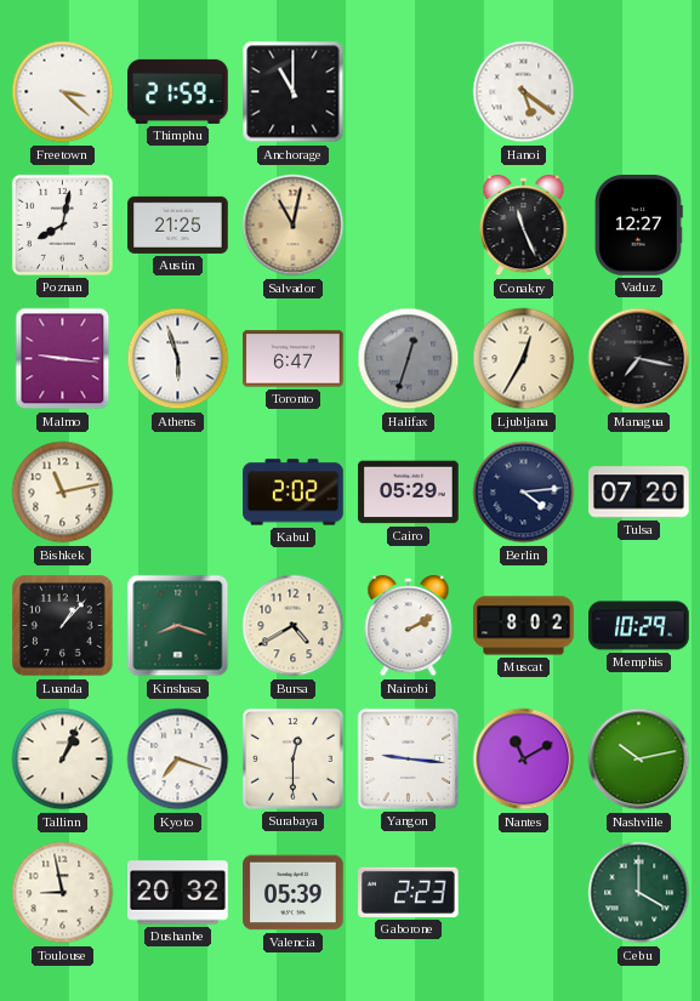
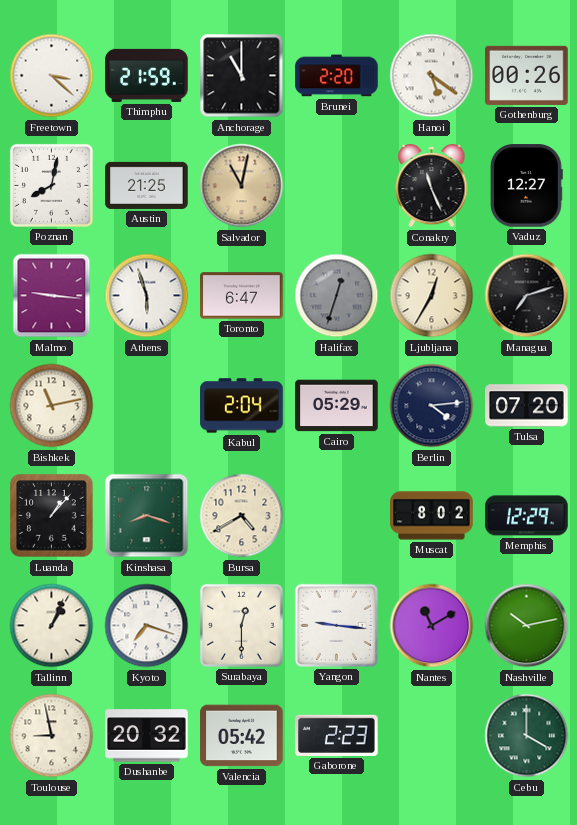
Brunei: none -> 2:20
Gothenburg: none -> 00:26
Managua: 7:17 -> 7:12
Kabul: 2:02 -> 2:04
Nairobi: 2:10 -> none
Memphis: 10:29 -> 12:29
Valencia: 05:39 -> 05:42
